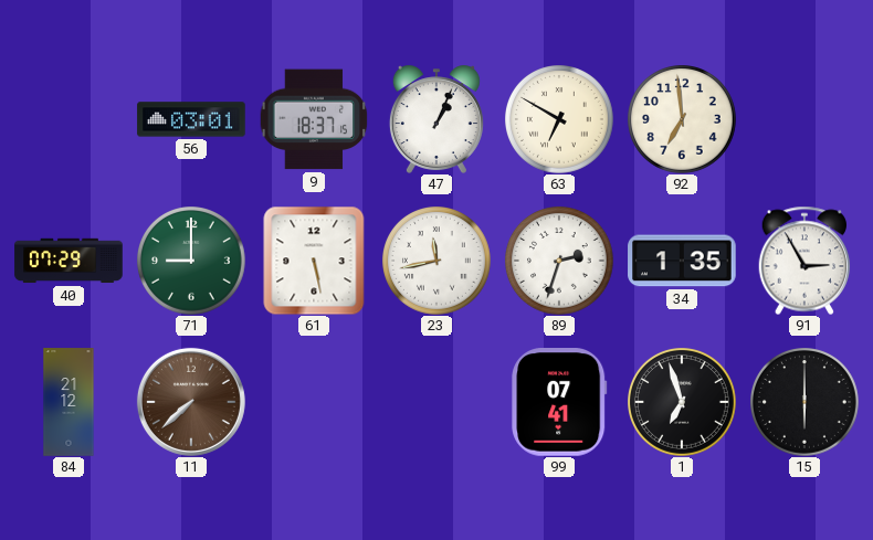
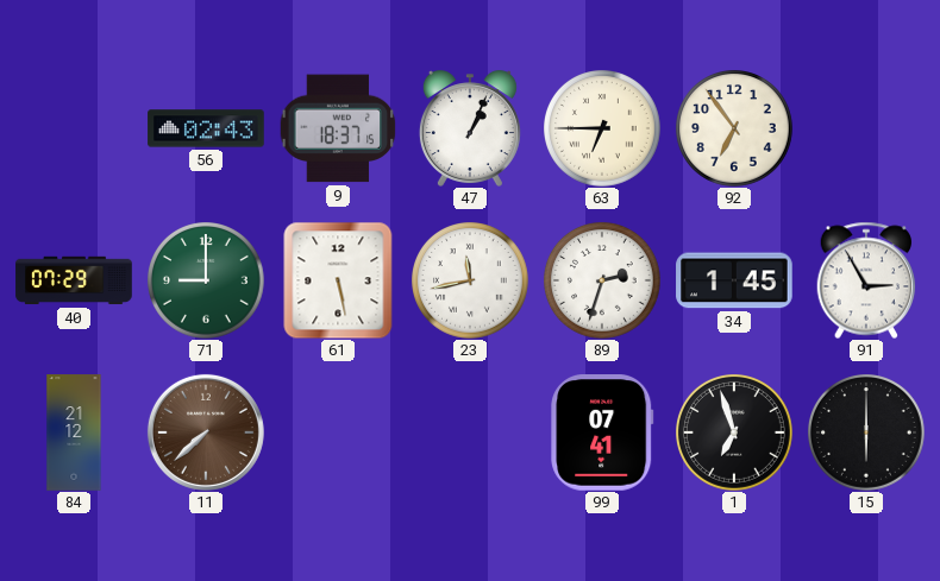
56: 03:01 -> 02:43
63: 6:50 -> 6:45
92: 6:59 -> 6:54
34: 1:35 -> 1:45
